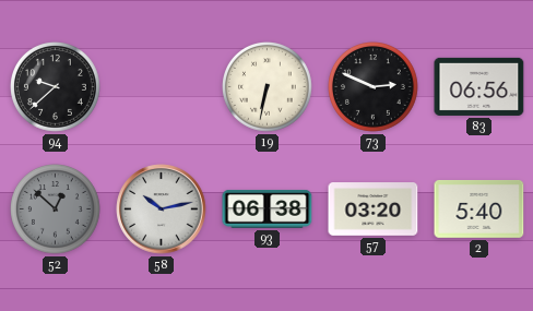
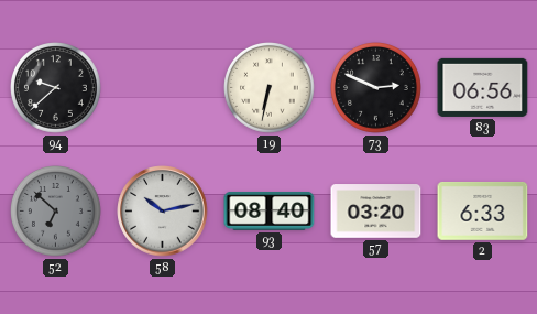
52: 12:52 -> 6:52
93: 06:38 -> 08:40
2: 5:40 -> 6:33
